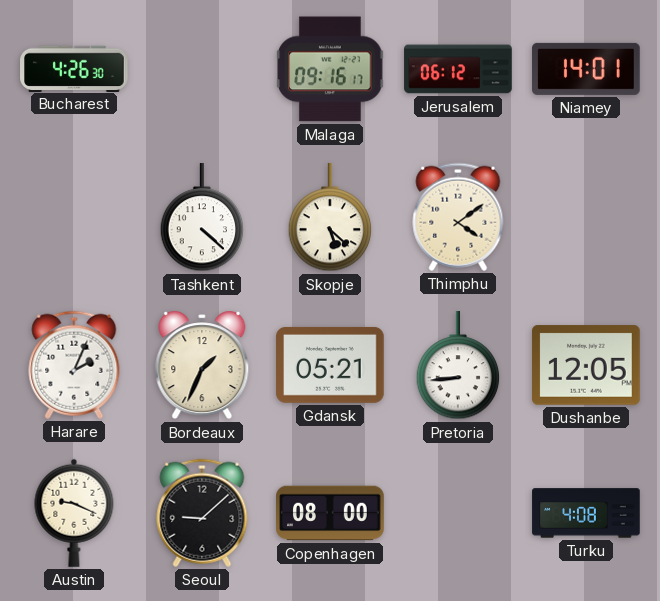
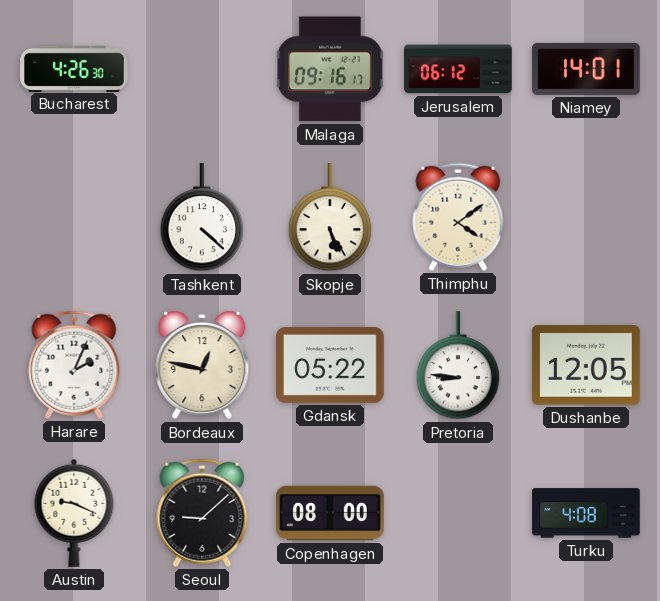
Skopje: 5:22 -> 5:26
Bordeaux: 1:34 -> 12:47
Gdansk: 05:21 -> 05:22
Pretoria: 8:44 -> 8:46
